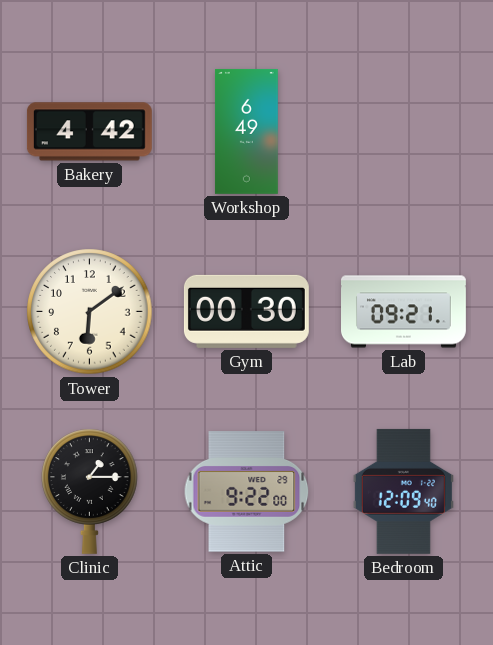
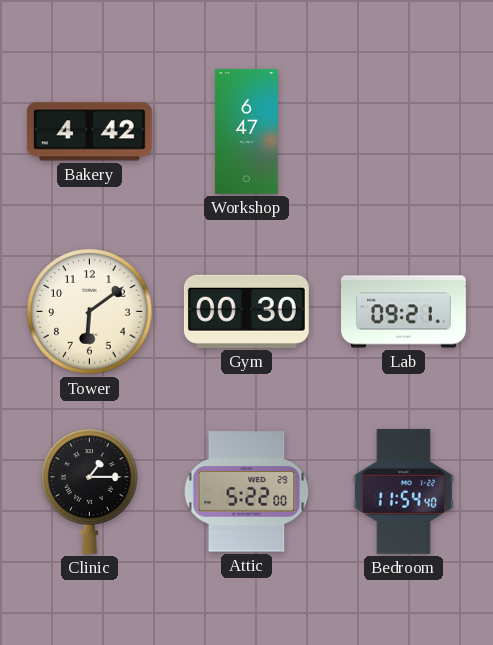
Workshop: 6:49 -> 6:47
Attic: 9:22 -> 5:22
Bedroom: 12:09 -> 11:54
